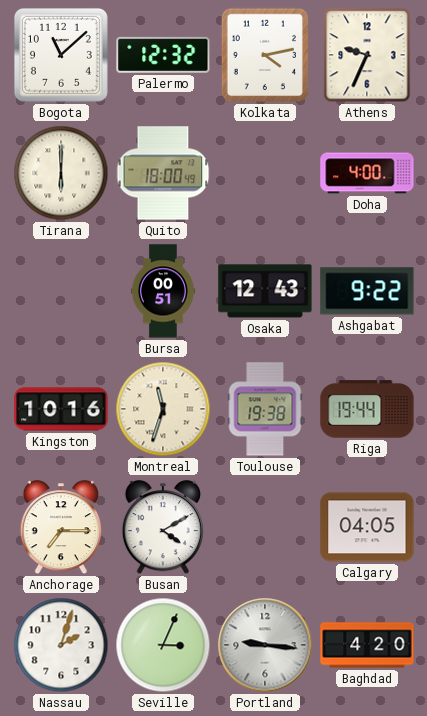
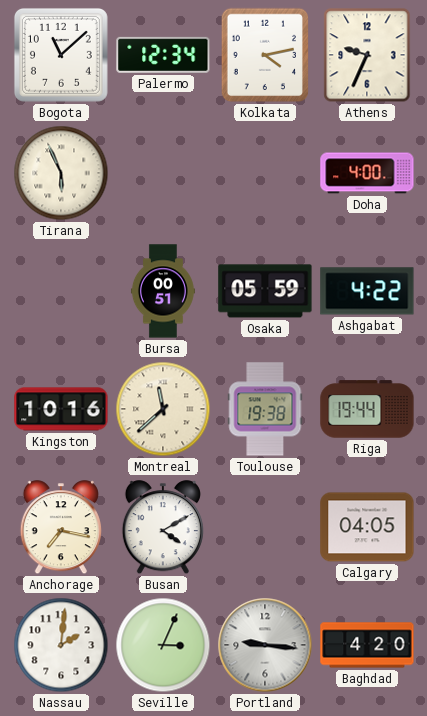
Palermo: 12:32 -> 12:34
Tirana: 6:00 -> 5:56
Quito: 18:00 -> none
Osaka: 12:43 -> 05:59
Ashgabat: 9:22 -> 4:22
Montreal: 11:33 -> 11:38
Anchorage: 7:15 -> 7:17
Nassau: 2:03 -> 2:01
